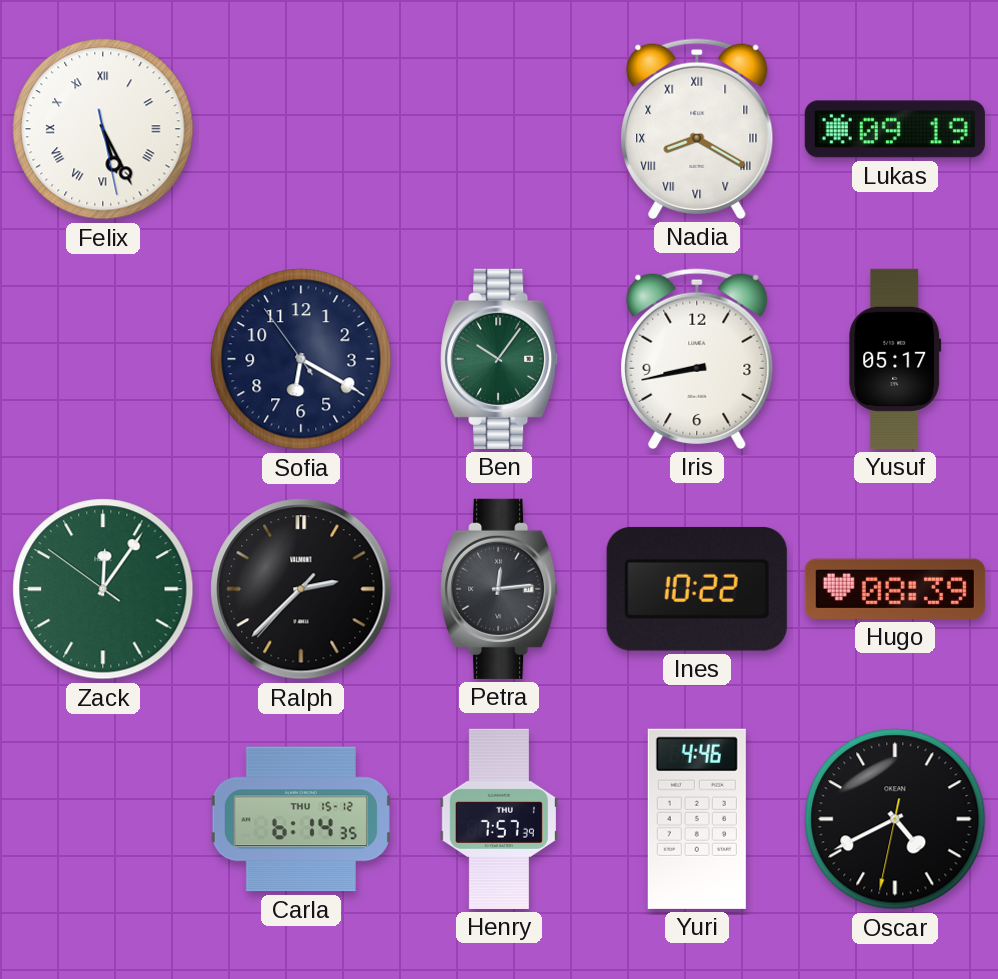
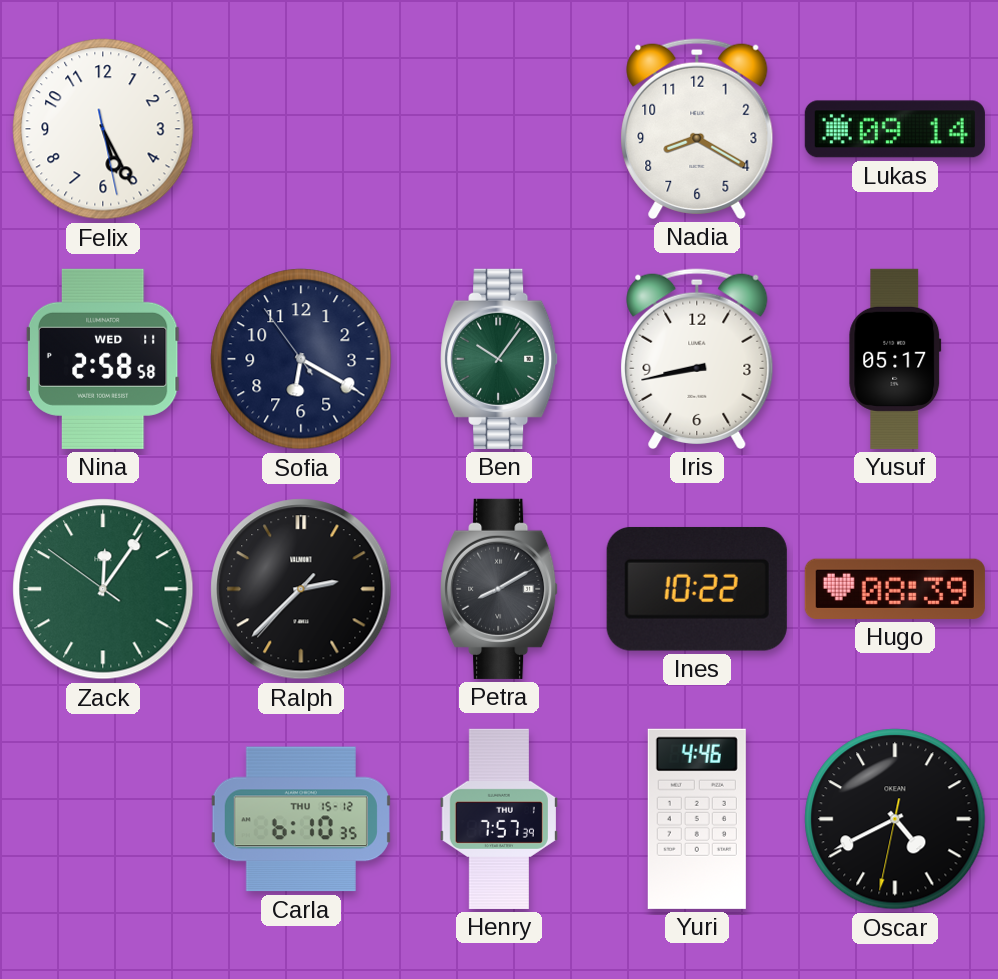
Felix numerals: Roman -> Arabic
Nadia numerals: Roman -> Arabic
Lukas: 09:19 -> 09:14
Nina: none -> 2:58
Petra: 12:14 -> 8:10
Carla: 6:14 -> 6:10
